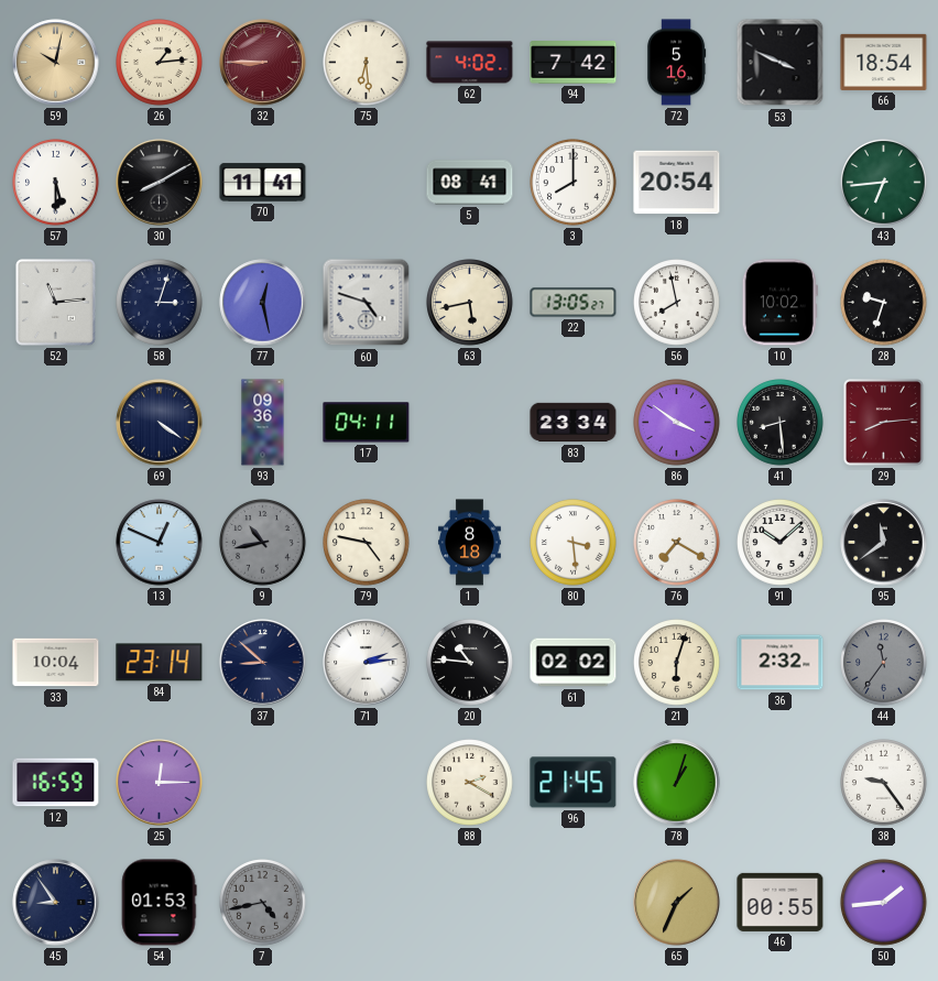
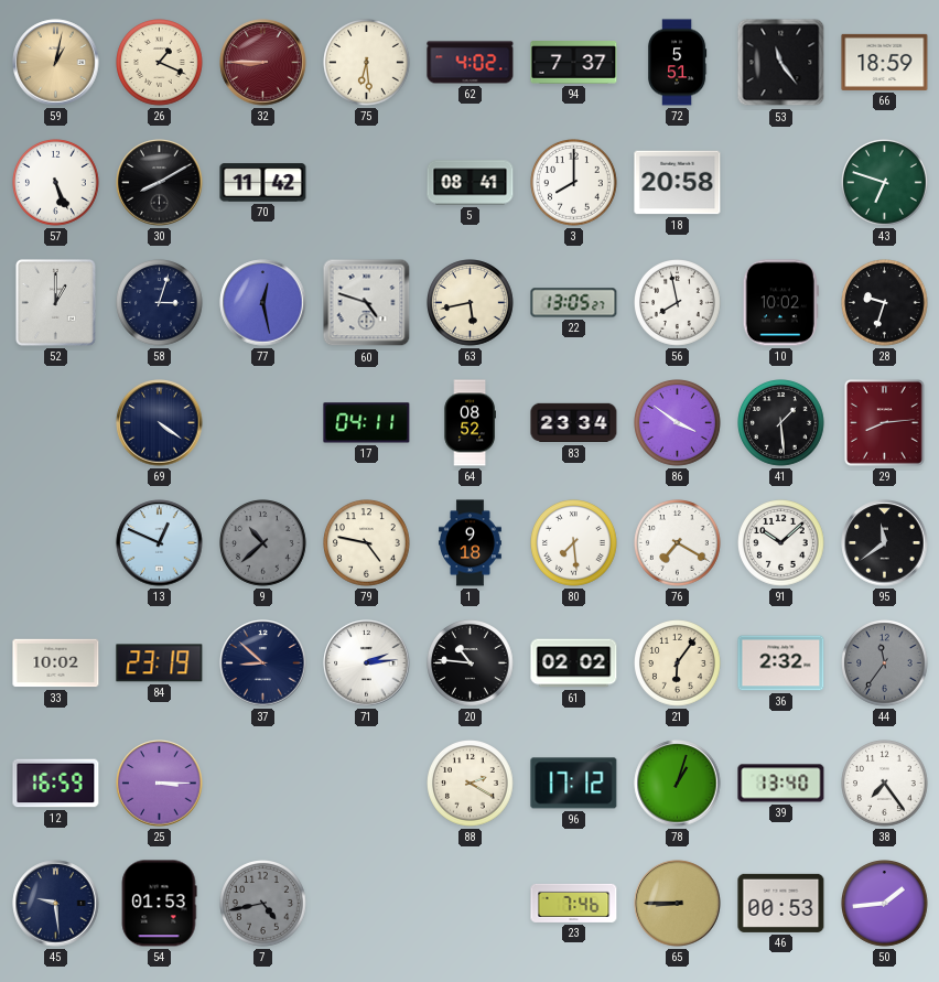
59: 10:02 -> 1:02
26: 1:14 -> 1:19
94: 7:42 -> 7:37
72: 5:16 -> 5:51
53: 3:49 -> 11:24
66: 18:54 -> 18:59
57: 5:30 -> 5:26
70: 11:41 -> 11:42
18: 20:54 -> 20:58
43: 6:44 -> 6:48
52: 11:14 -> 1:00
93: 09:36 -> none
64: none -> 08:52
41: 8:29 -> 1:29
9: 10:43 -> 10:38
1: 8:18 -> 9:18
80: 3:29 -> 7:29
33: 10:04 -> 10:02
84: 23:14 -> 23:19
21: 6:03 -> 6:06
25: 12:15 -> 3:15
96: 21:45 -> 17:12
39: none -> 13:40
38: 9:24 -> 7:24
45: 8:54 -> 9:29
23: none -> 7:46
65: 1:34 -> 8:45
46: 00:55 -> 00:53
